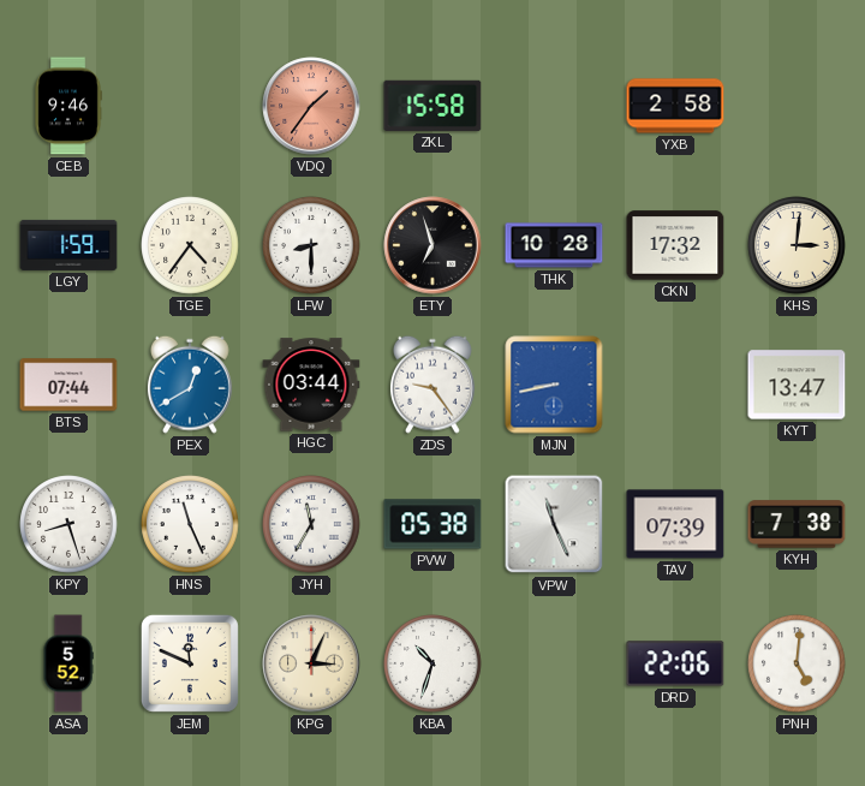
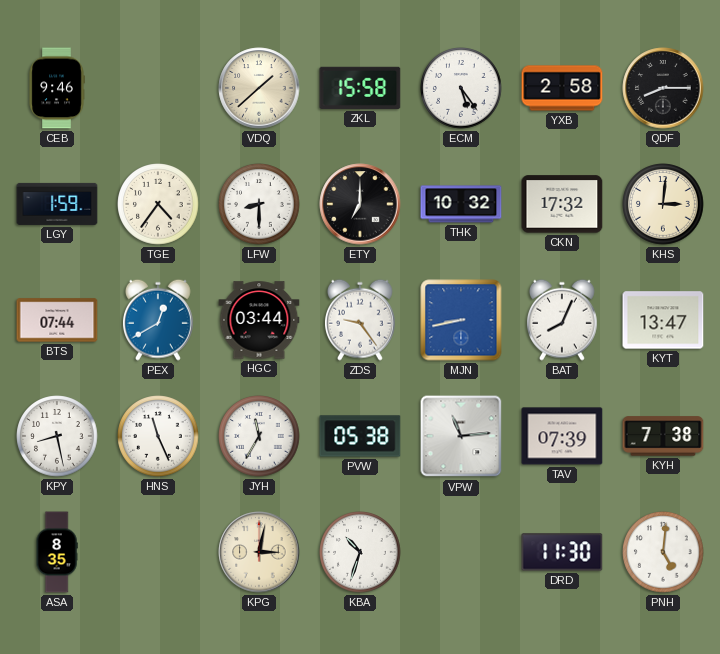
VDQ: 1:36 -> 1:38
VDQ dial: salmon -> cream
ECM: none -> 5:24
QDF: none -> 8:15
ETY: 6:57 -> 7:00
THK: 10:28 -> 10:32
BAT: none -> 8:04
KPY: 8:27 -> 8:28
VPW: 11:26 -> 11:14
ASA: 5:52 -> 8:35
JEM: 11:49 -> none
KPG: 3:04 -> 3:02
DRD: 22:06 -> 11:30
